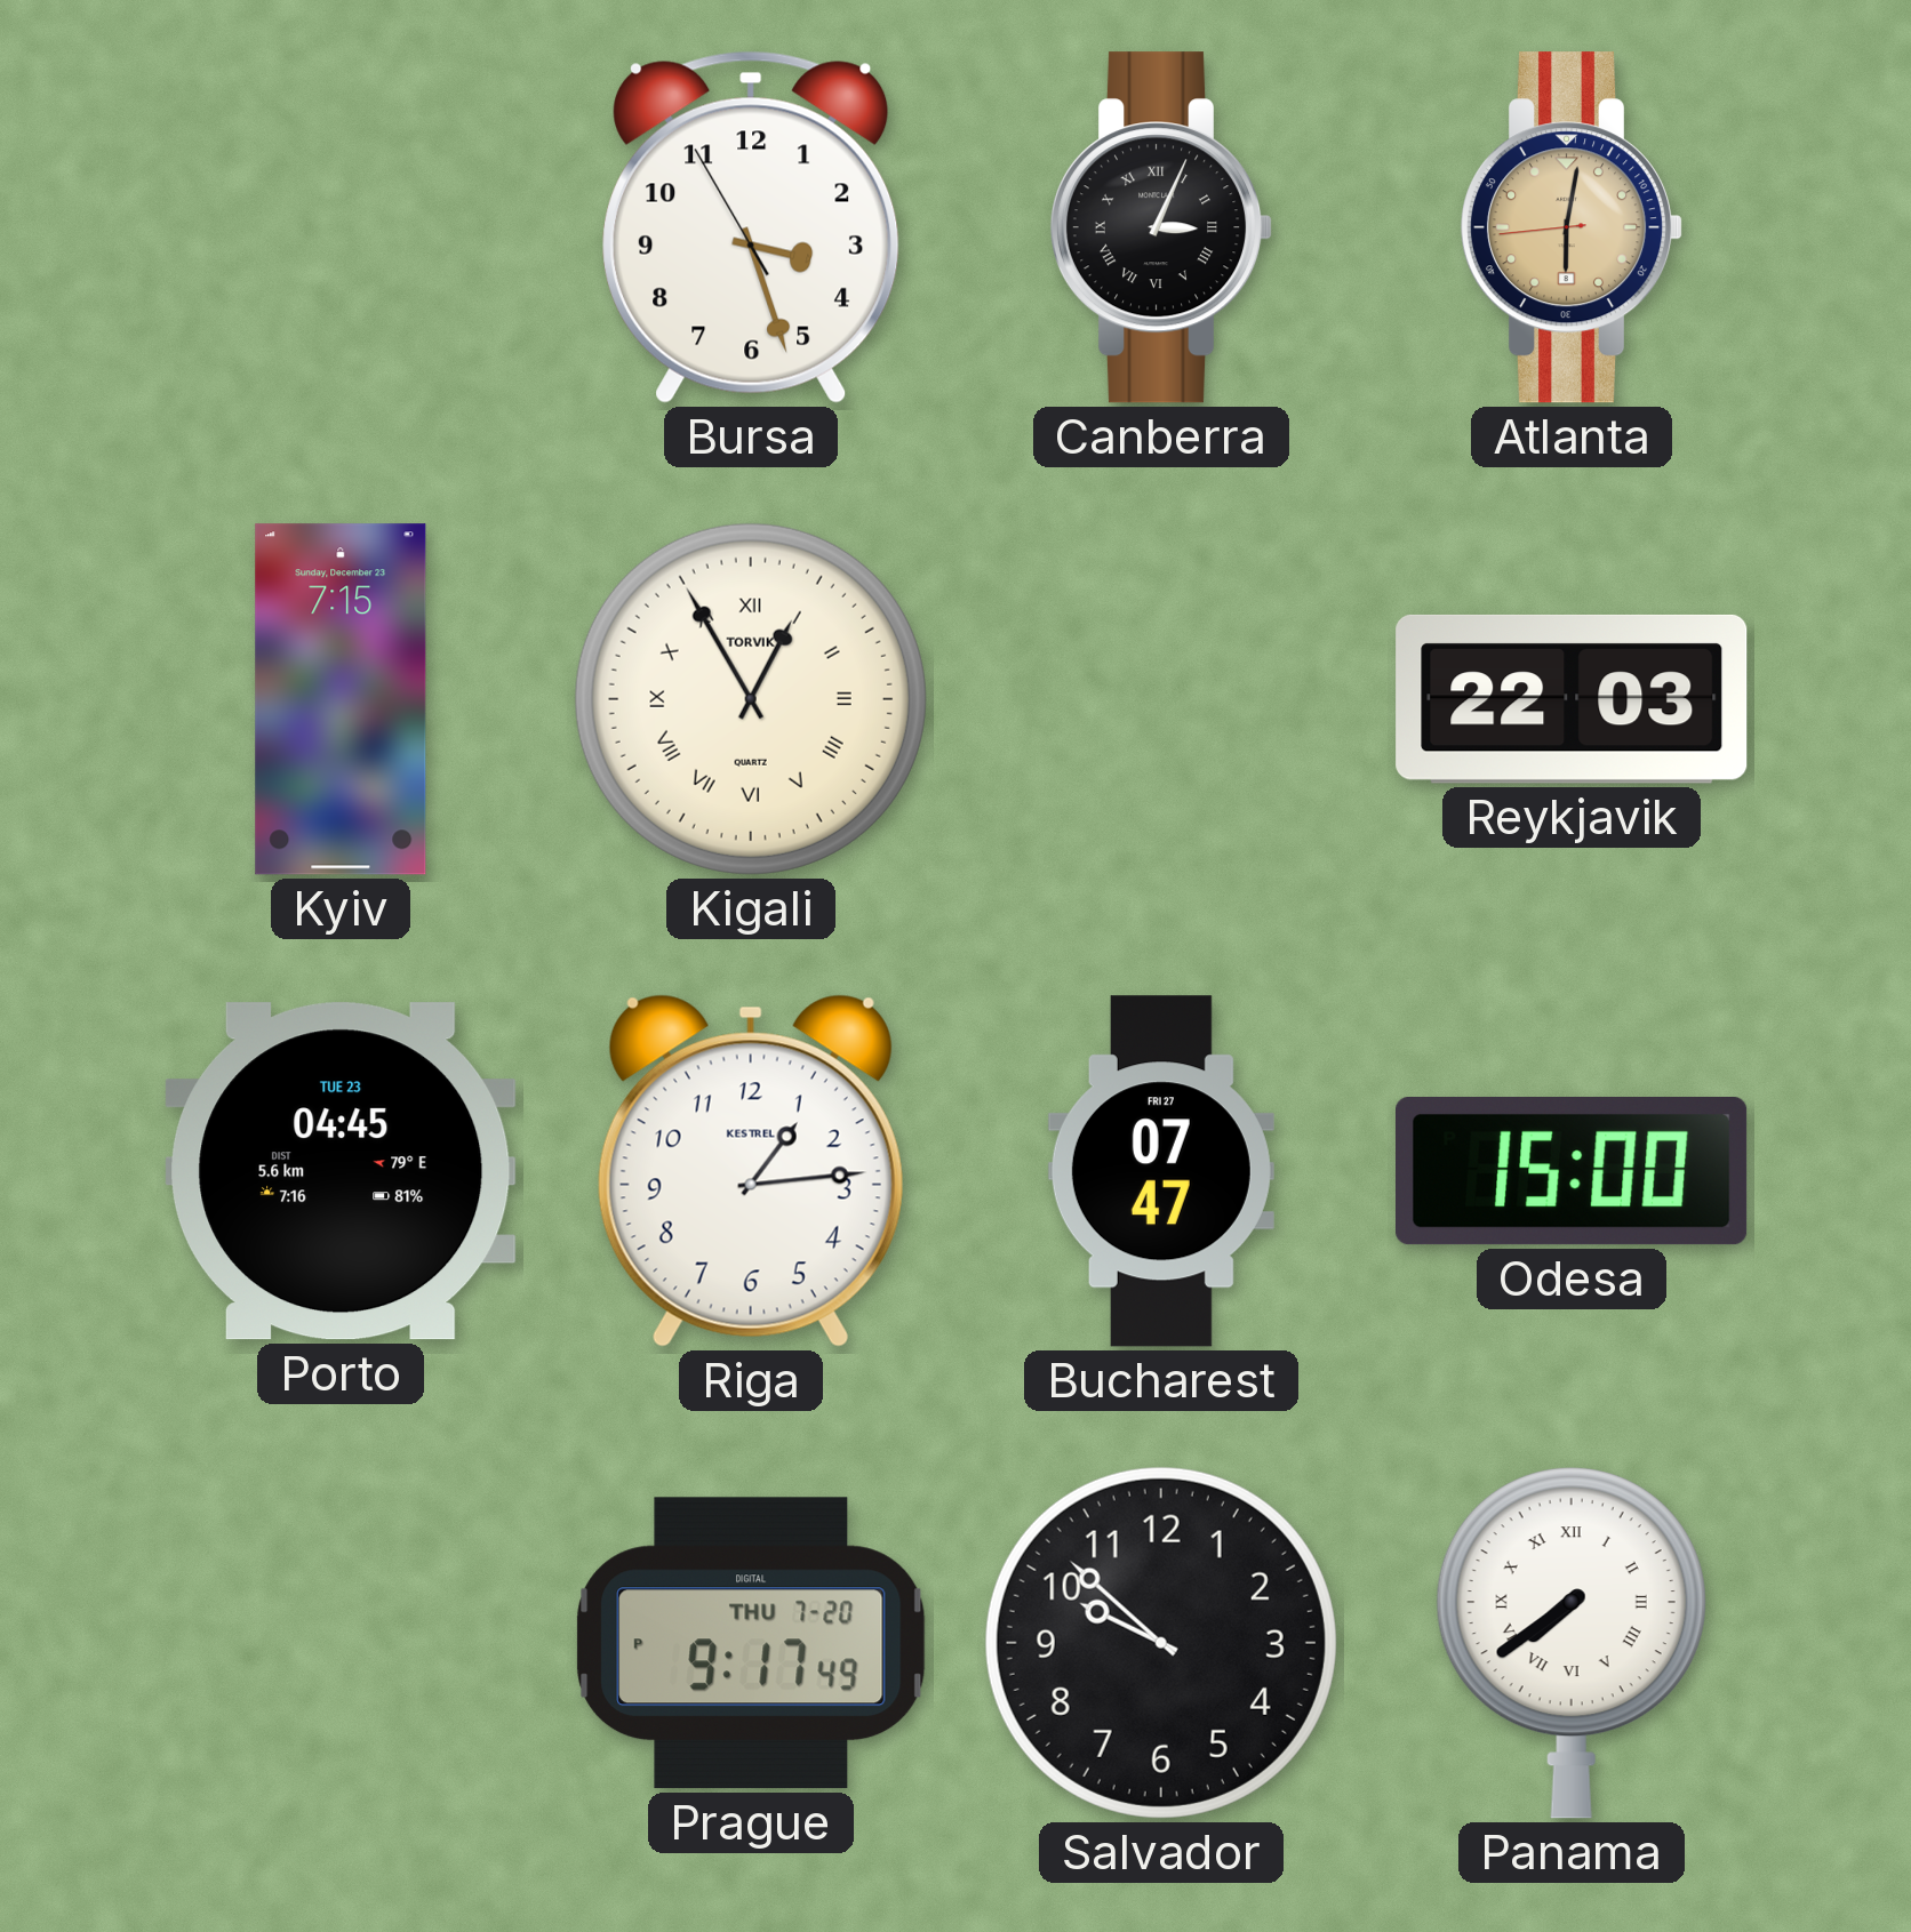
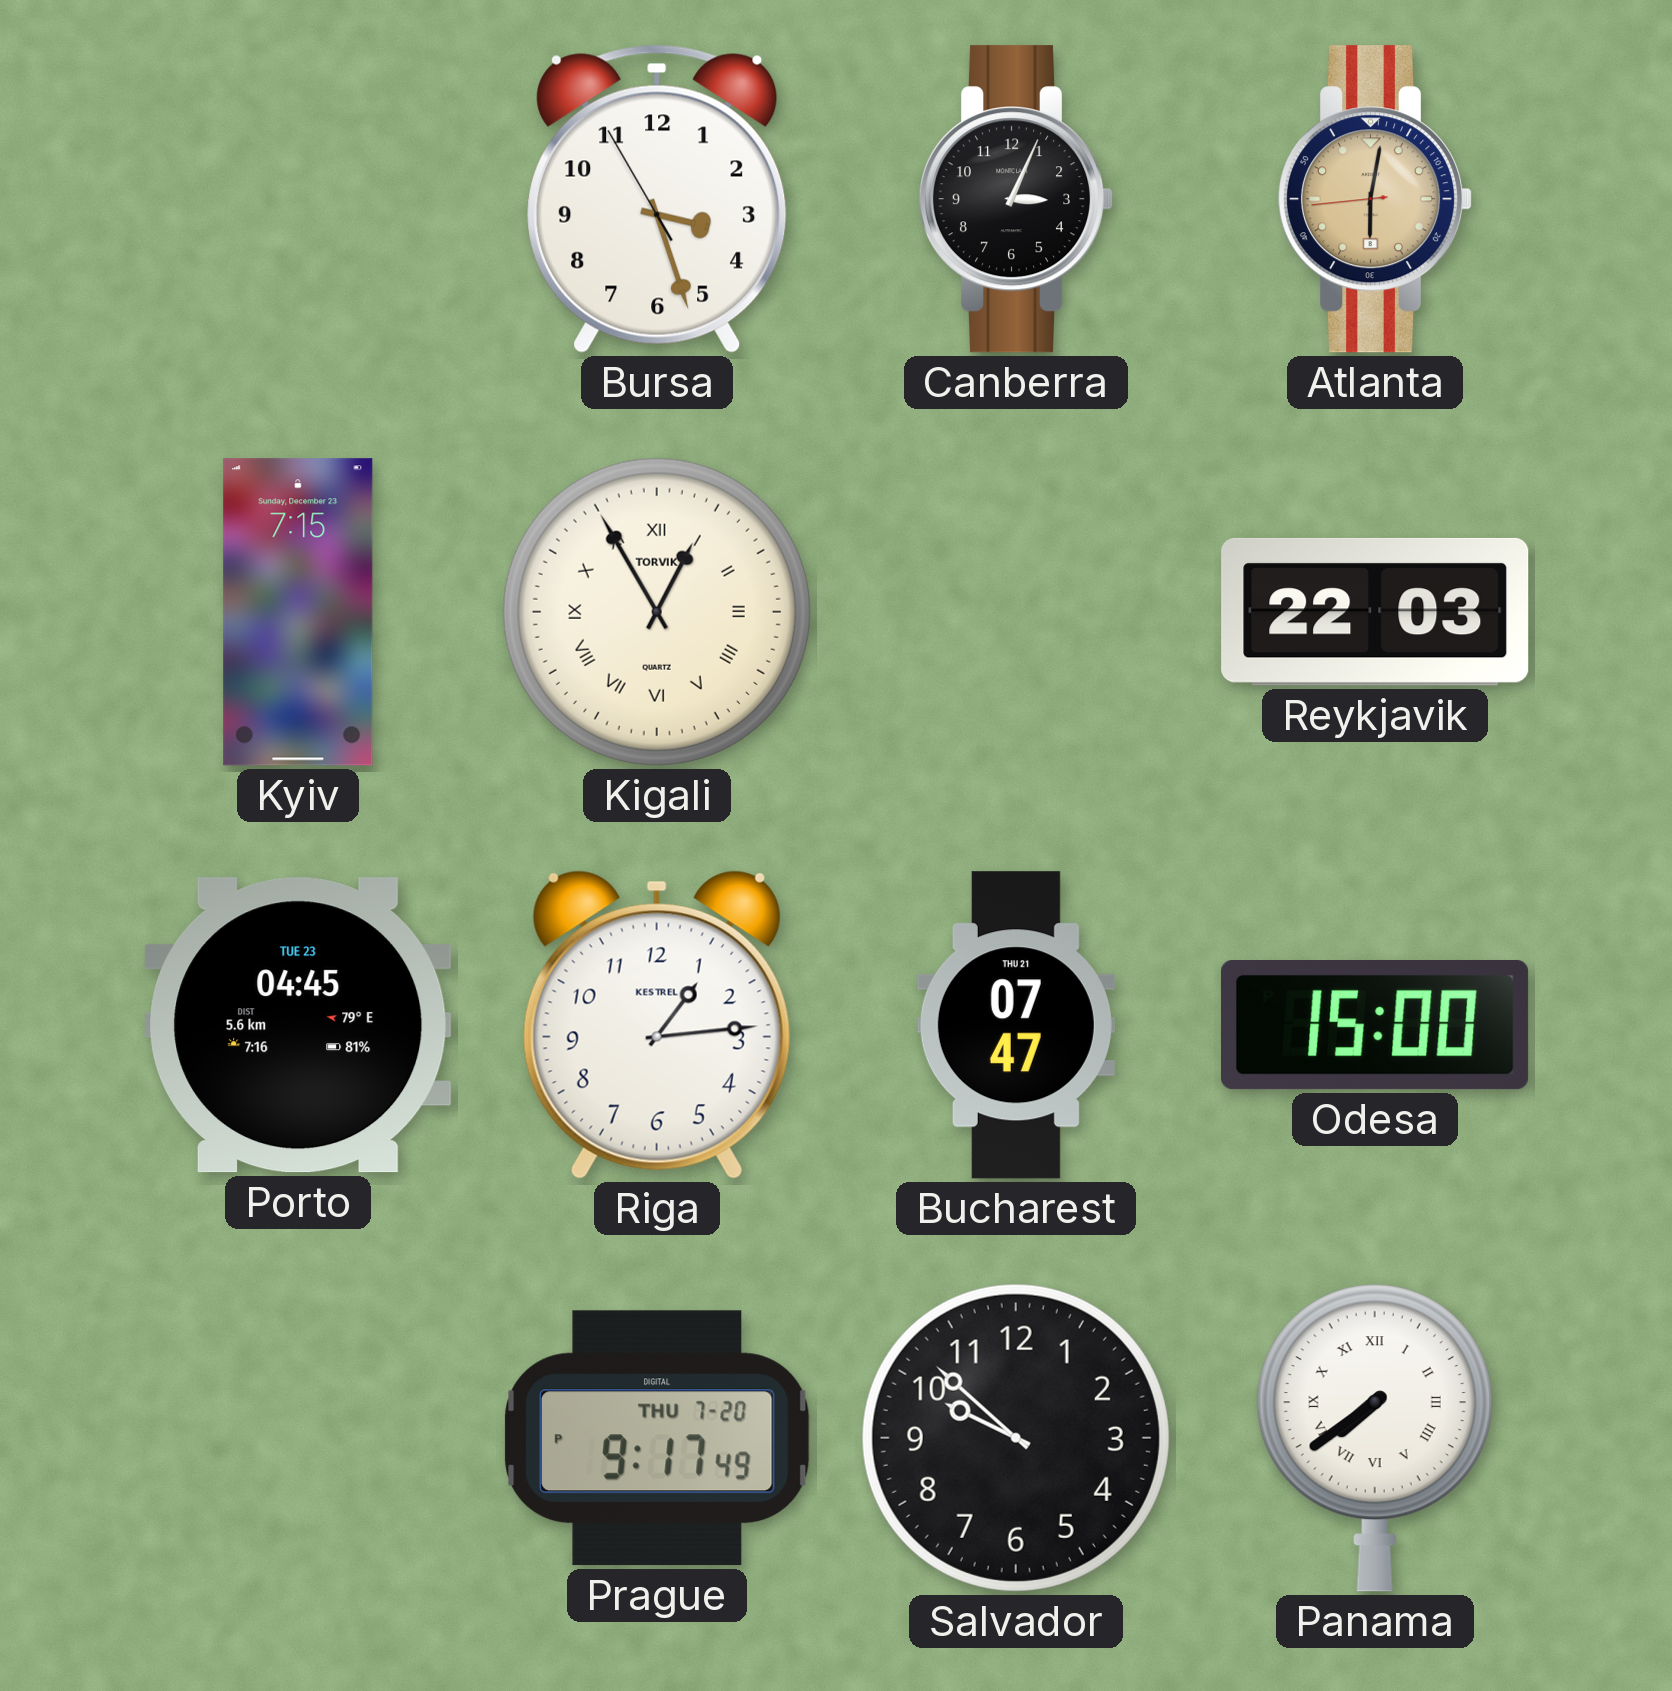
Canberra numerals: Roman -> Arabic
Bucharest date: FRI 27 -> THU 21
